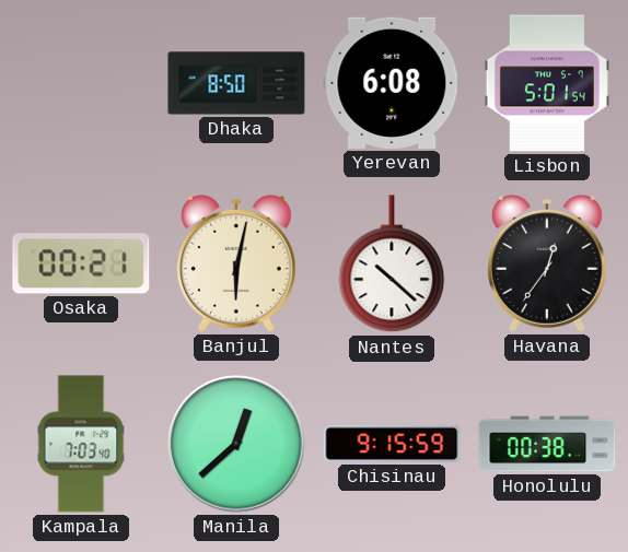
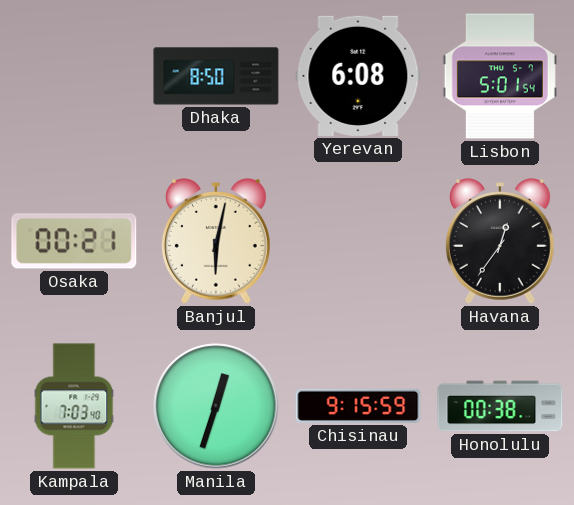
Nantes: 10:22 -> none
Manila: 12:38 -> 12:33
